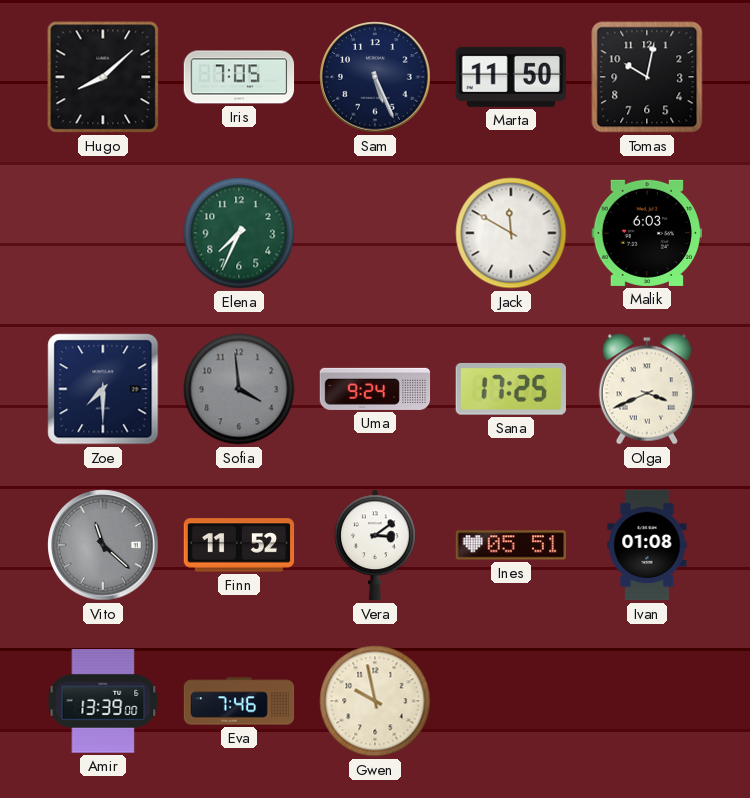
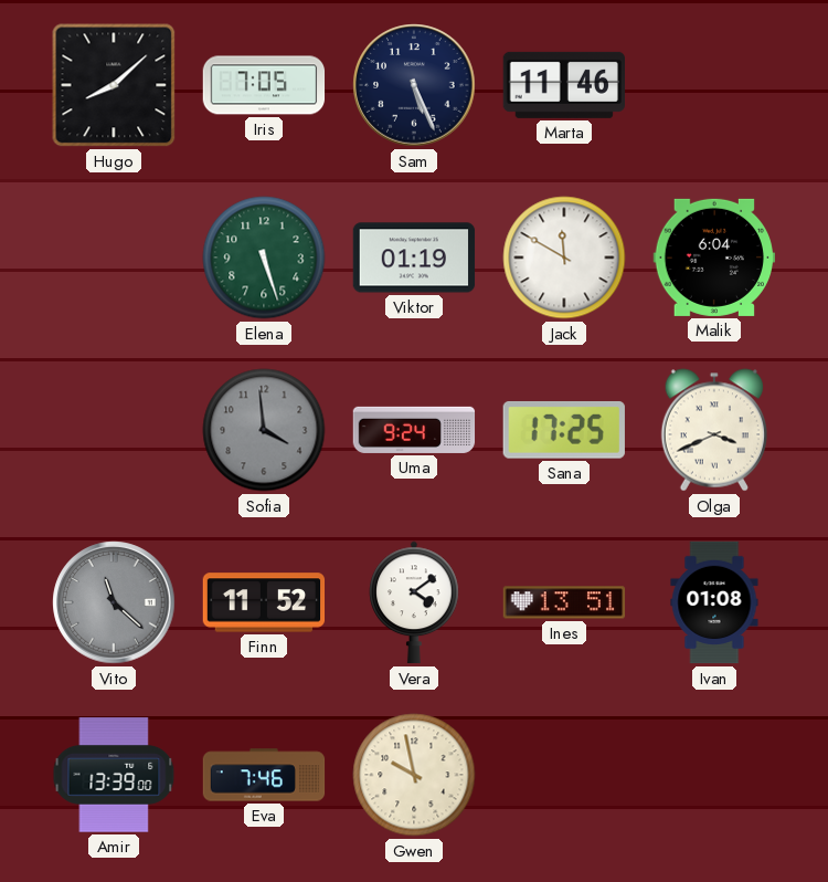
Marta: 11:50 -> 11:46
Tomas: 10:02 -> none
Elena: 7:34 -> 5:27
Viktor: none -> 01:19
Malik: 6:03 -> 6:04
Zoe: 7:30 -> none
Vera: 3:09 -> 4:09
Ines: 05:51 -> 13:51
